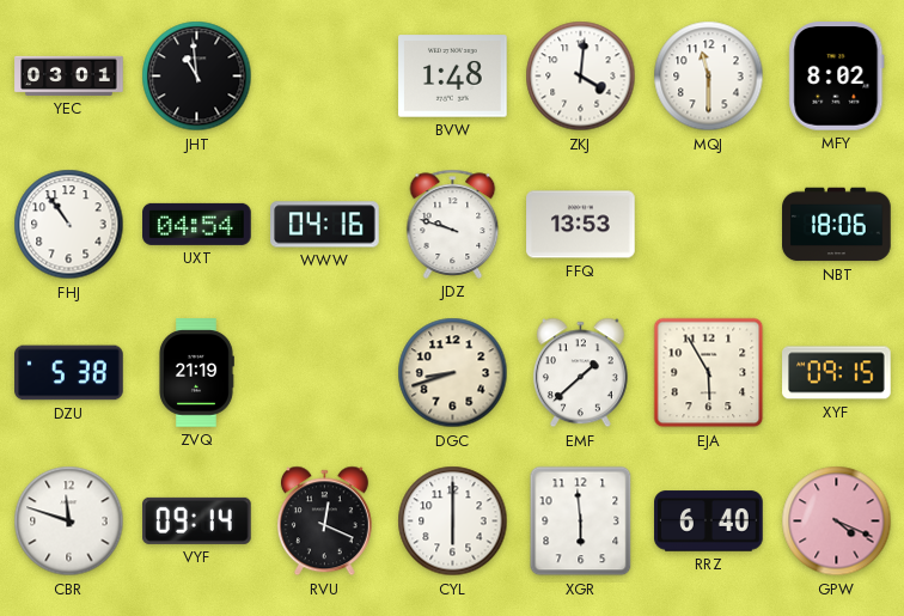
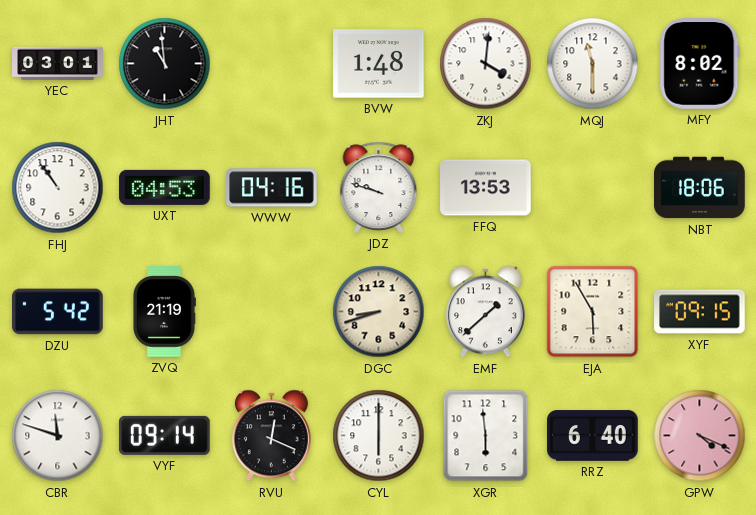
UXT: 04:54 -> 04:53
DZU: 5:38 -> 5:42
